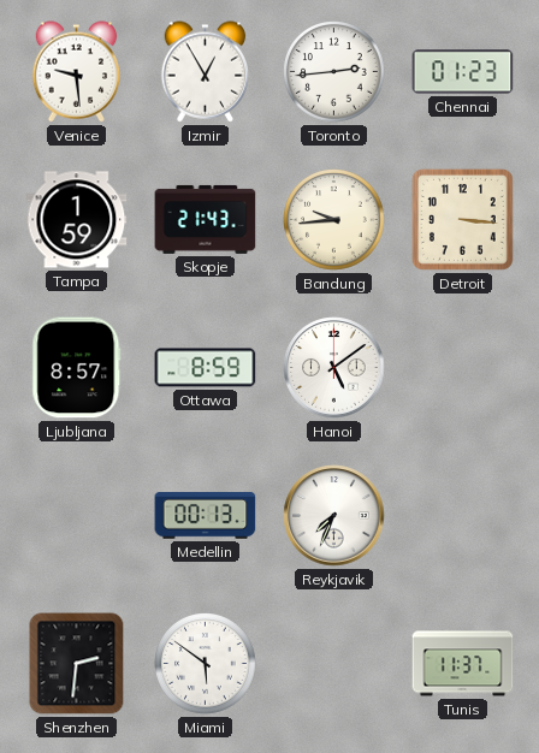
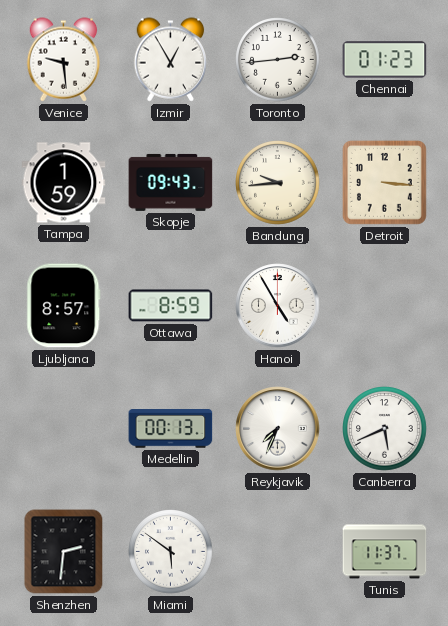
Skopje: 21:43 -> 09:43
Hanoi: 5:09 -> 4:55
Canberra: none -> 5:41
